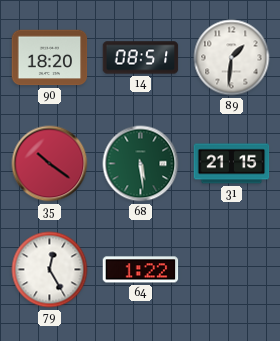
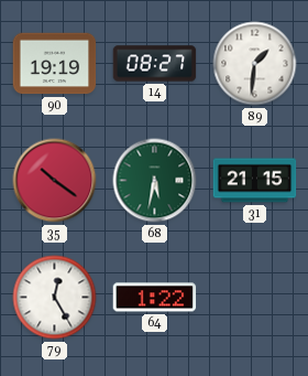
90: 18:20 -> 19:19
14: 08:51 -> 08:27
68: 5:29 -> 5:32
